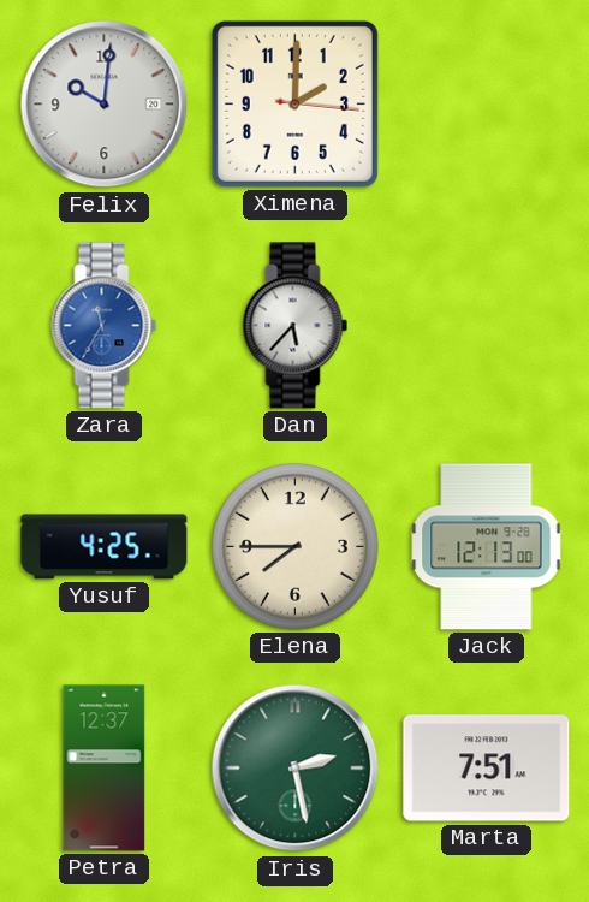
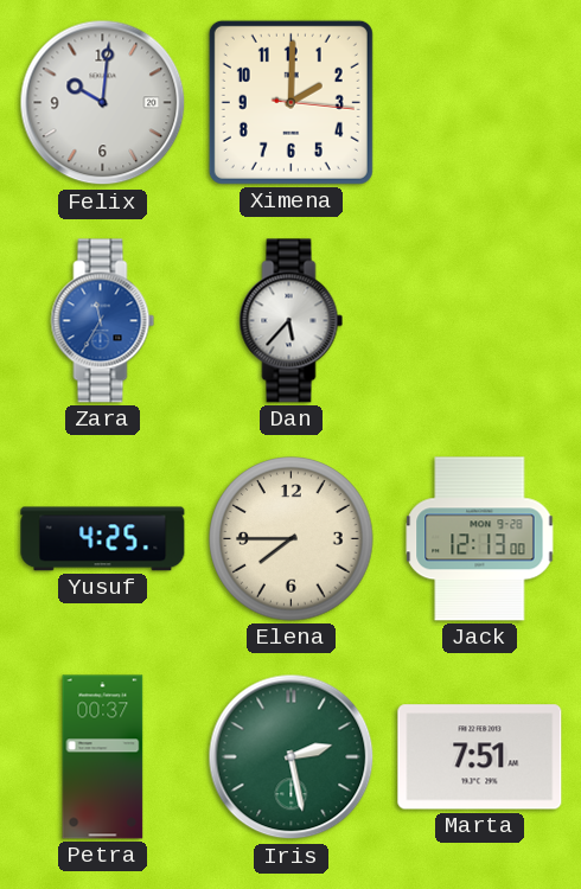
Petra: 12:37 -> 00:37
